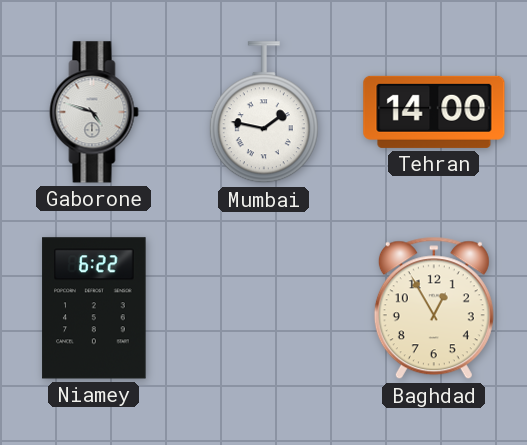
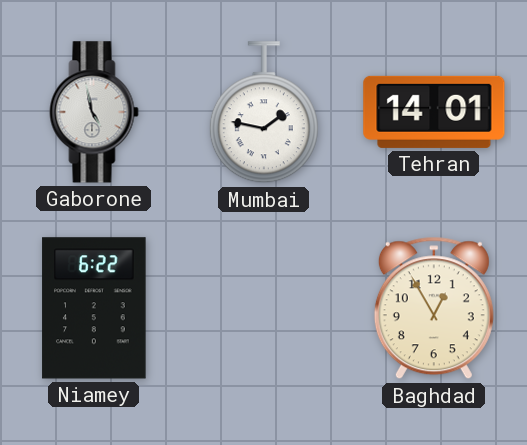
Gaborone: 4:48 -> 4:58
Tehran: 14:00 -> 14:01
